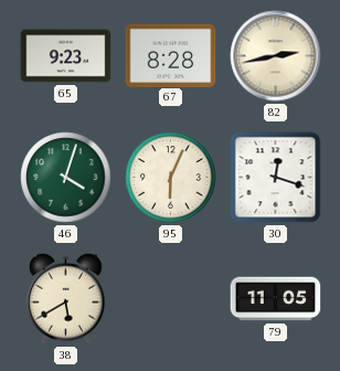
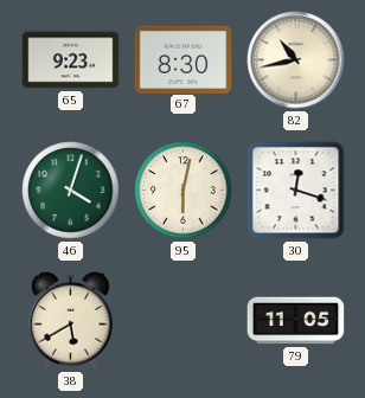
67: 8:28 -> 8:30
82: 2:43 -> 10:43
95: 6:04 -> 6:02
